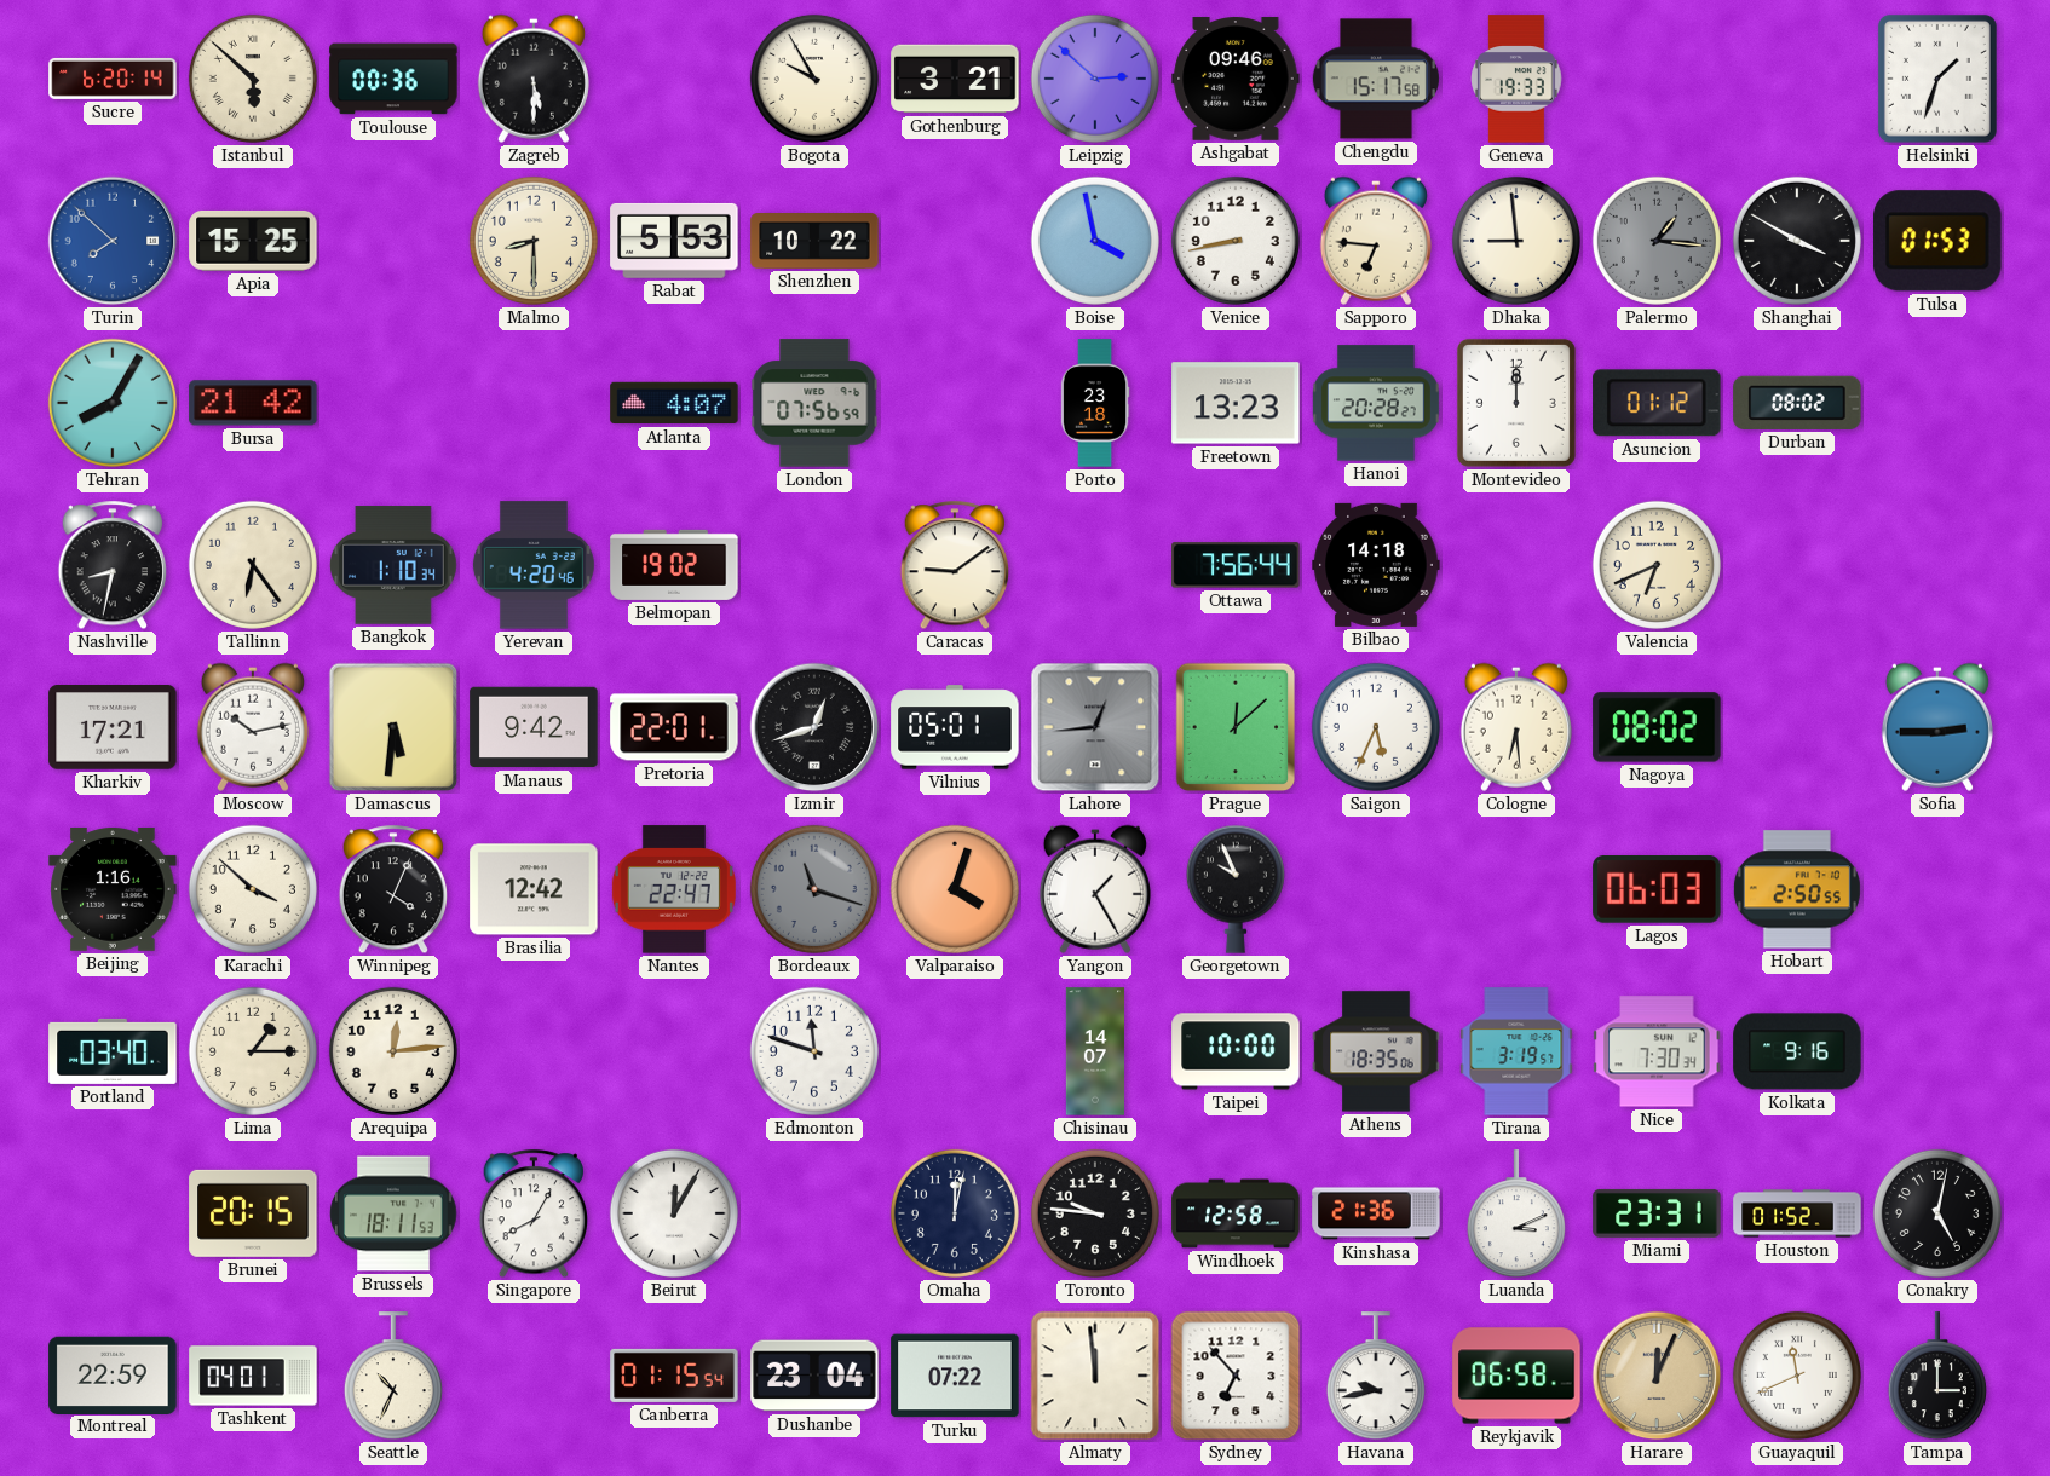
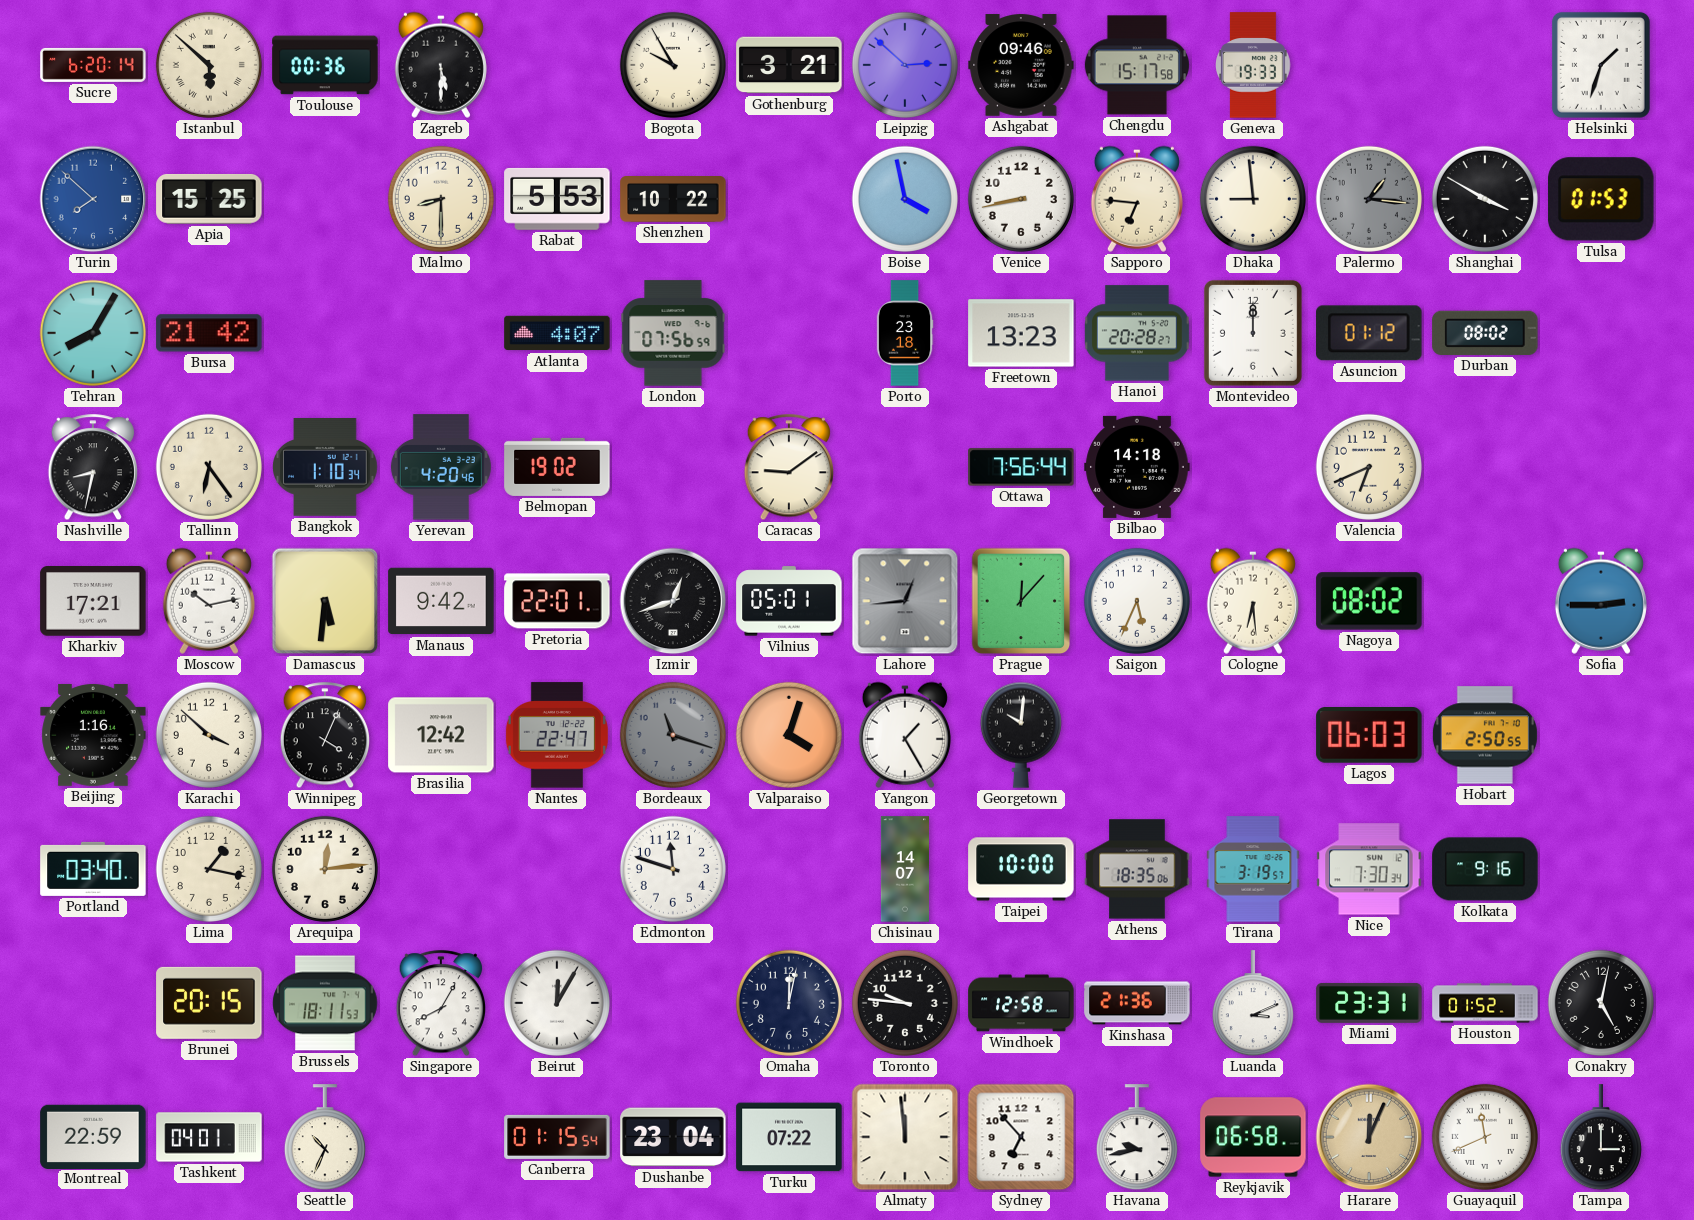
Prague: 12:08 -> 12:07
Georgetown: 9:56 -> 10:01
Lima: 1:15 -> 1:17
